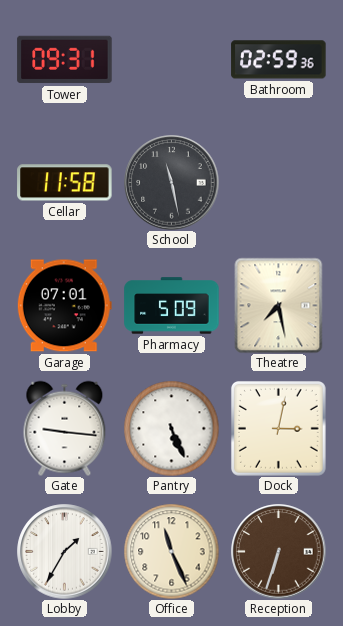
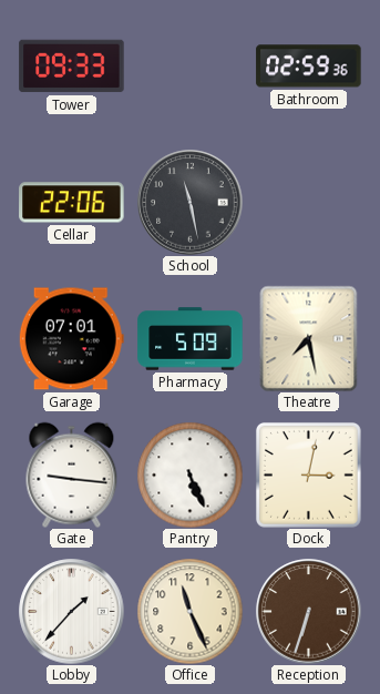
Tower: 09:31 -> 09:33
Cellar: 11:58 -> 22:06
Lobby: 1:35 -> 1:37
